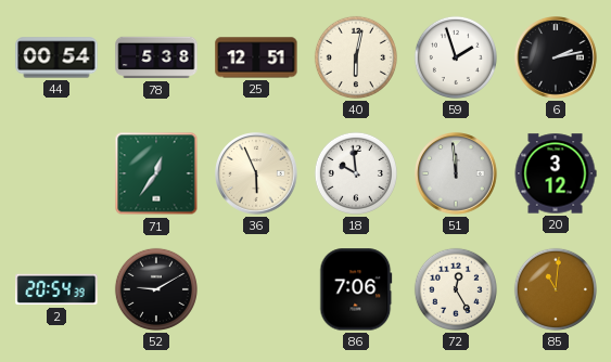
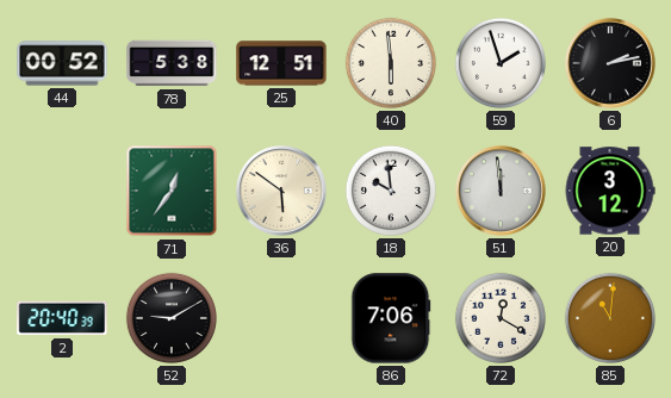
44: 00:54 -> 00:52
40: 6:02 -> 5:59
36: 5:56 -> 5:51
2: 20:54 -> 20:40
72: 12:25 -> 12:20
